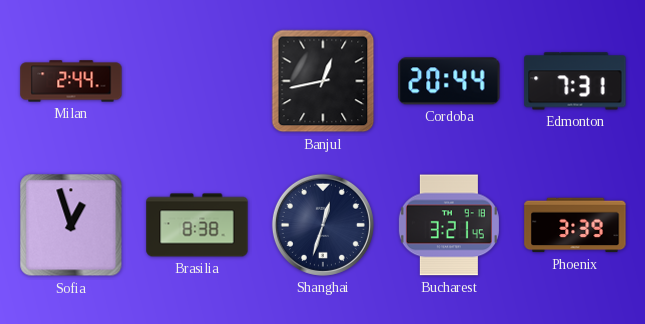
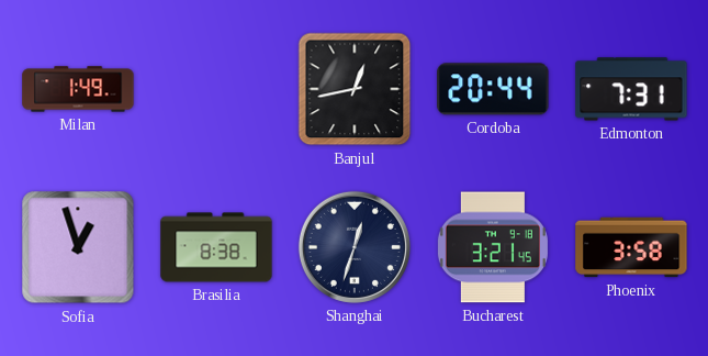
Milan: 2:44 -> 1:49
Phoenix: 3:39 -> 3:58
